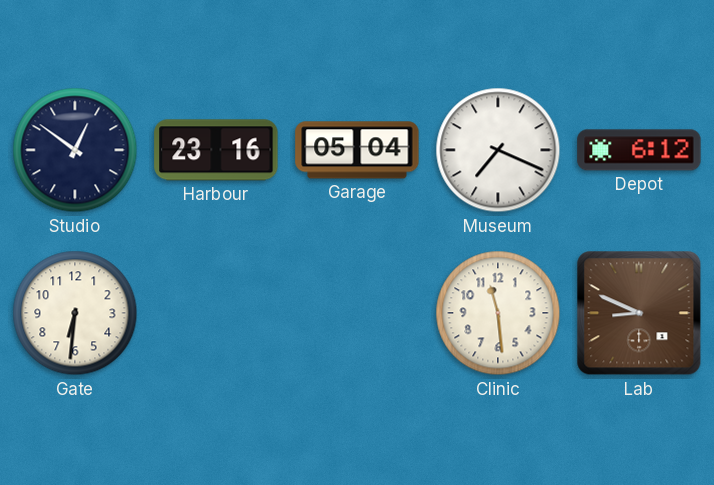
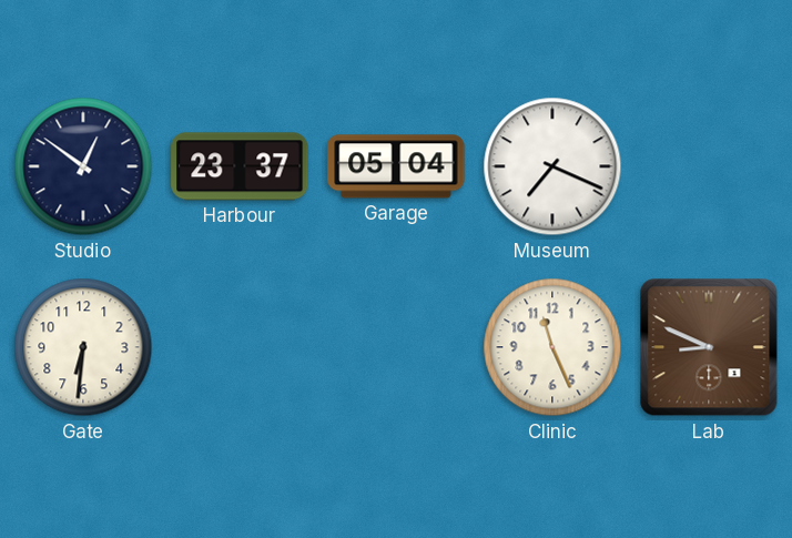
Harbour: 23:16 -> 23:37
Depot: 6:12 -> none
Clinic: 11:29 -> 11:26
